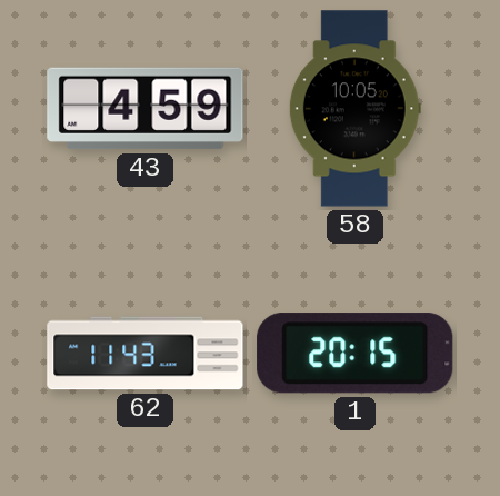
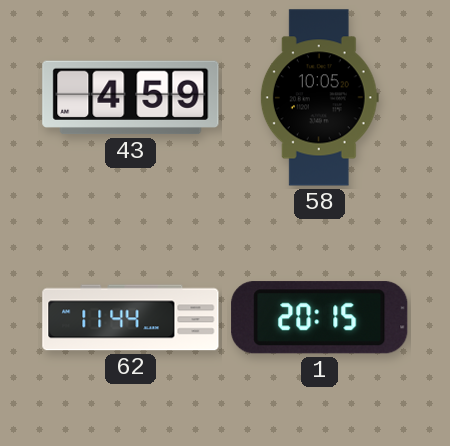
62: 11:43 -> 11:44
